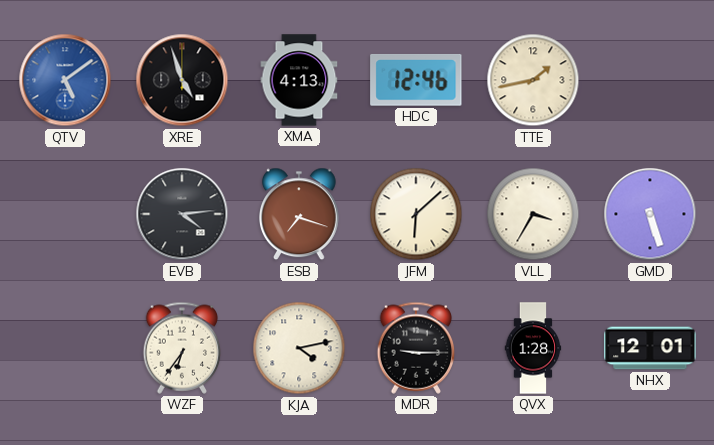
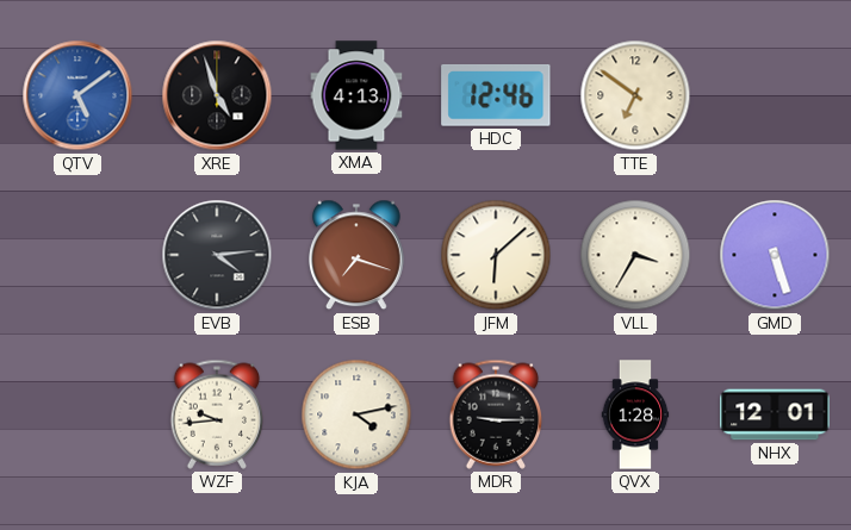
TTE: 1:43 -> 6:51
WZF: 6:36 -> 9:44
